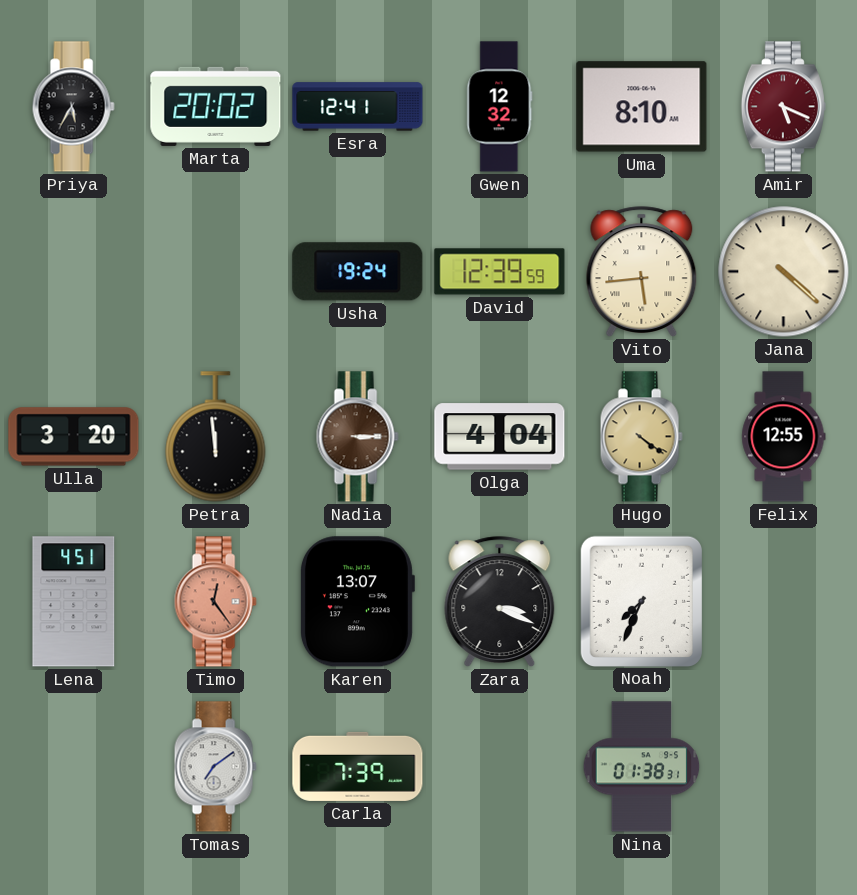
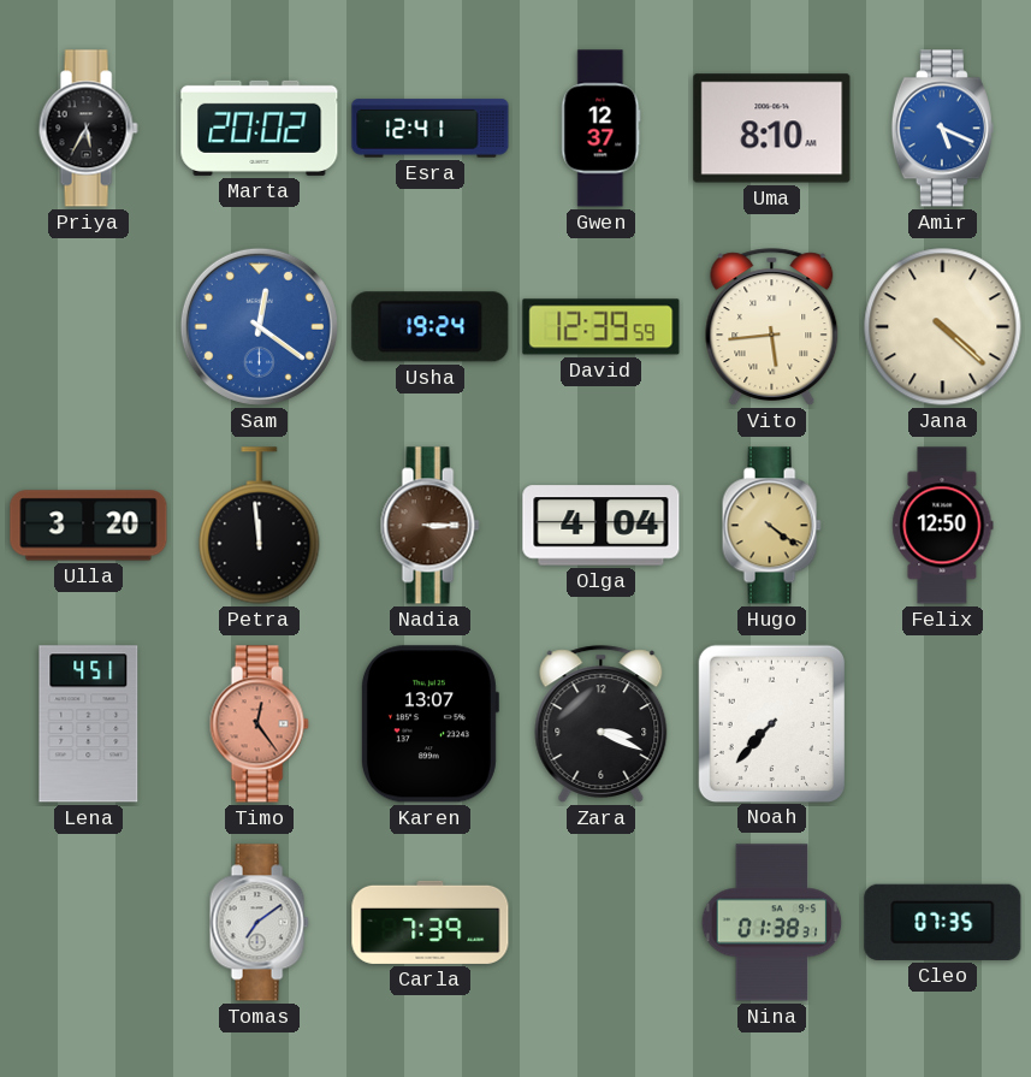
Gwen: 12:32 -> 12:37
Amir dial: burgundy -> blue
Sam: none -> 12:21
Felix: 12:55 -> 12:50
Noah: 7:34 -> 7:37
Cleo: none -> 07:35
